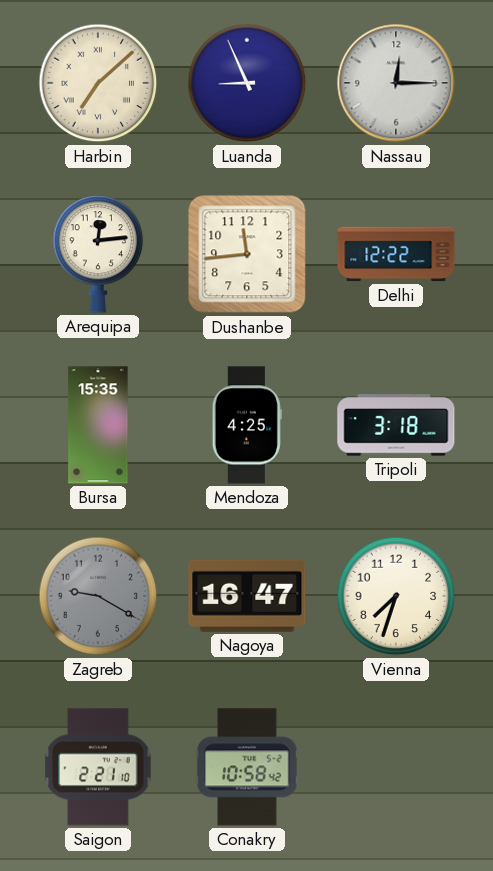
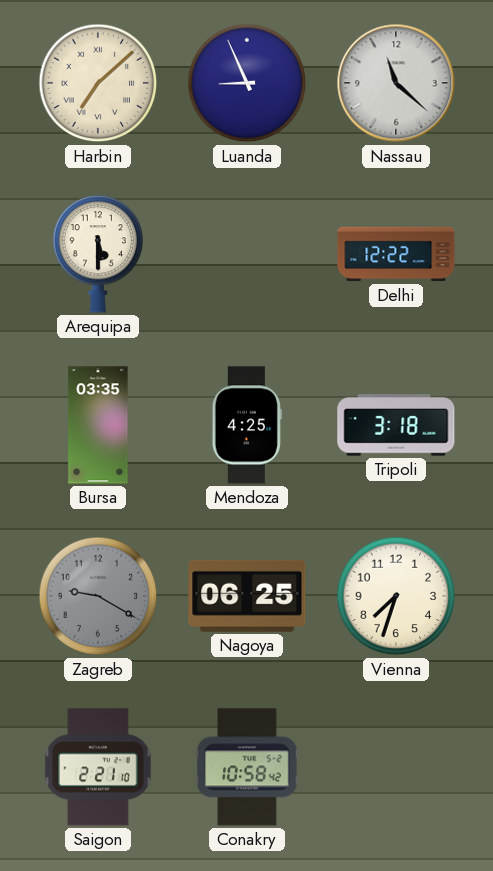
Nassau: 12:15 -> 11:22
Arequipa: 12:14 -> 5:30
Dushanbe: 11:44 -> none
Bursa: 15:35 -> 03:35
Nagoya: 16:47 -> 06:25
